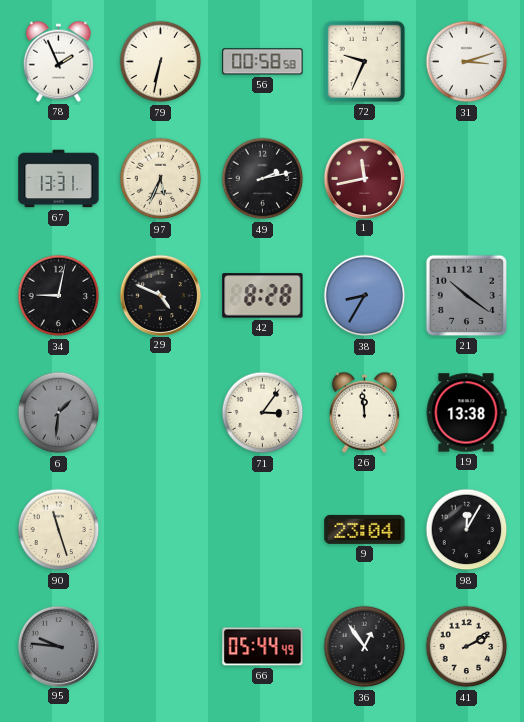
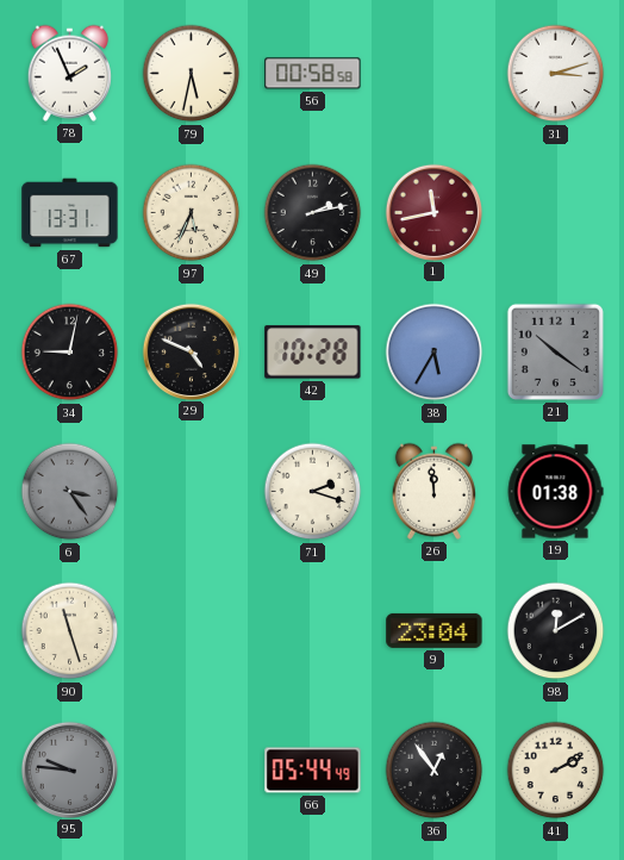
79: 6:32 -> 5:32
72: 9:34 -> none
42: 8:28 -> 10:28
38: 8:35 -> 5:35
6: 1:31 -> 3:24
71: 3:06 -> 2:18
19: 13:38 -> 01:38
98: 12:05 -> 12:10
